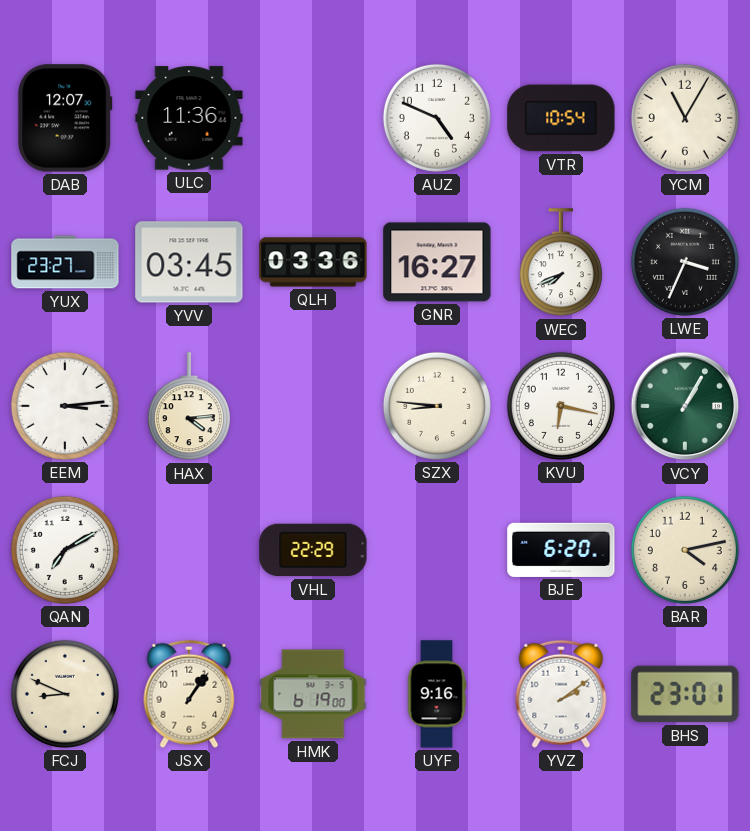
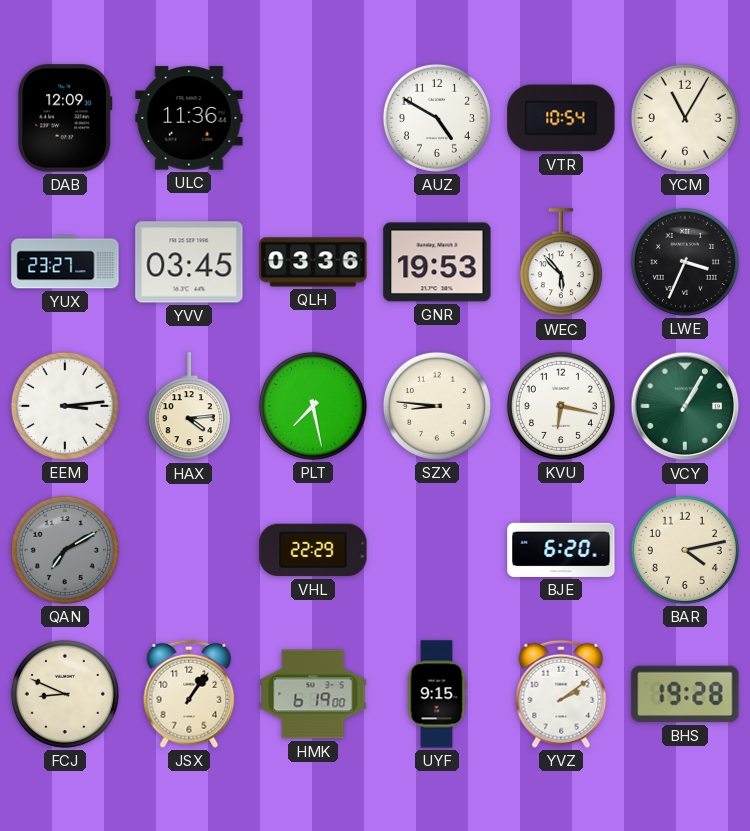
DAB: 12:07 -> 12:09
AUZ: 4:49 -> 4:50
GNR: 16:27 -> 19:53
WEC: 7:41 -> 5:53
PLT: none -> 7:28
QAN dial: white -> grey
UYF: 9:16 -> 9:15
BHS: 23:01 -> 19:28
